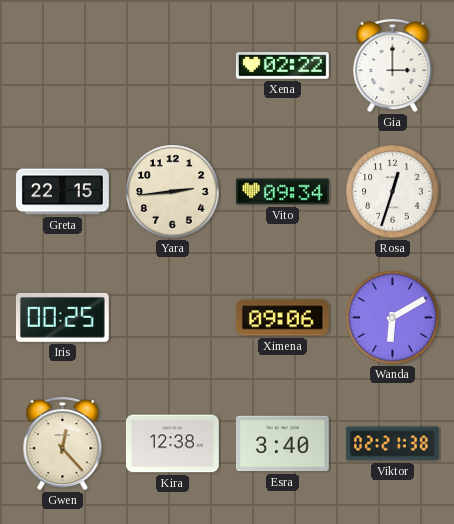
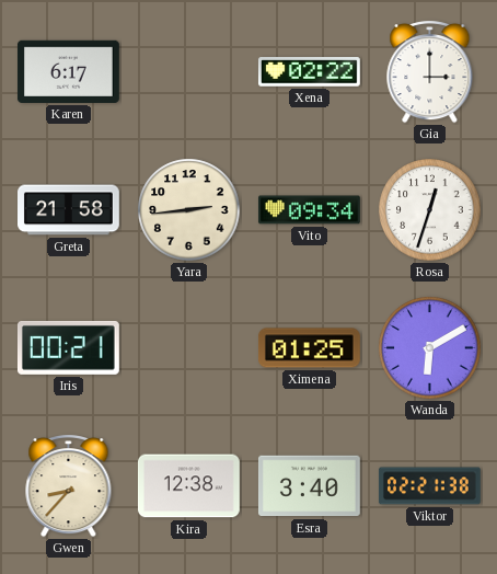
Karen: none -> 6:17
Greta: 22:15 -> 21:58
Iris: 00:25 -> 00:21
Ximena: 09:06 -> 01:25
Gwen: 12:23 -> 8:37
